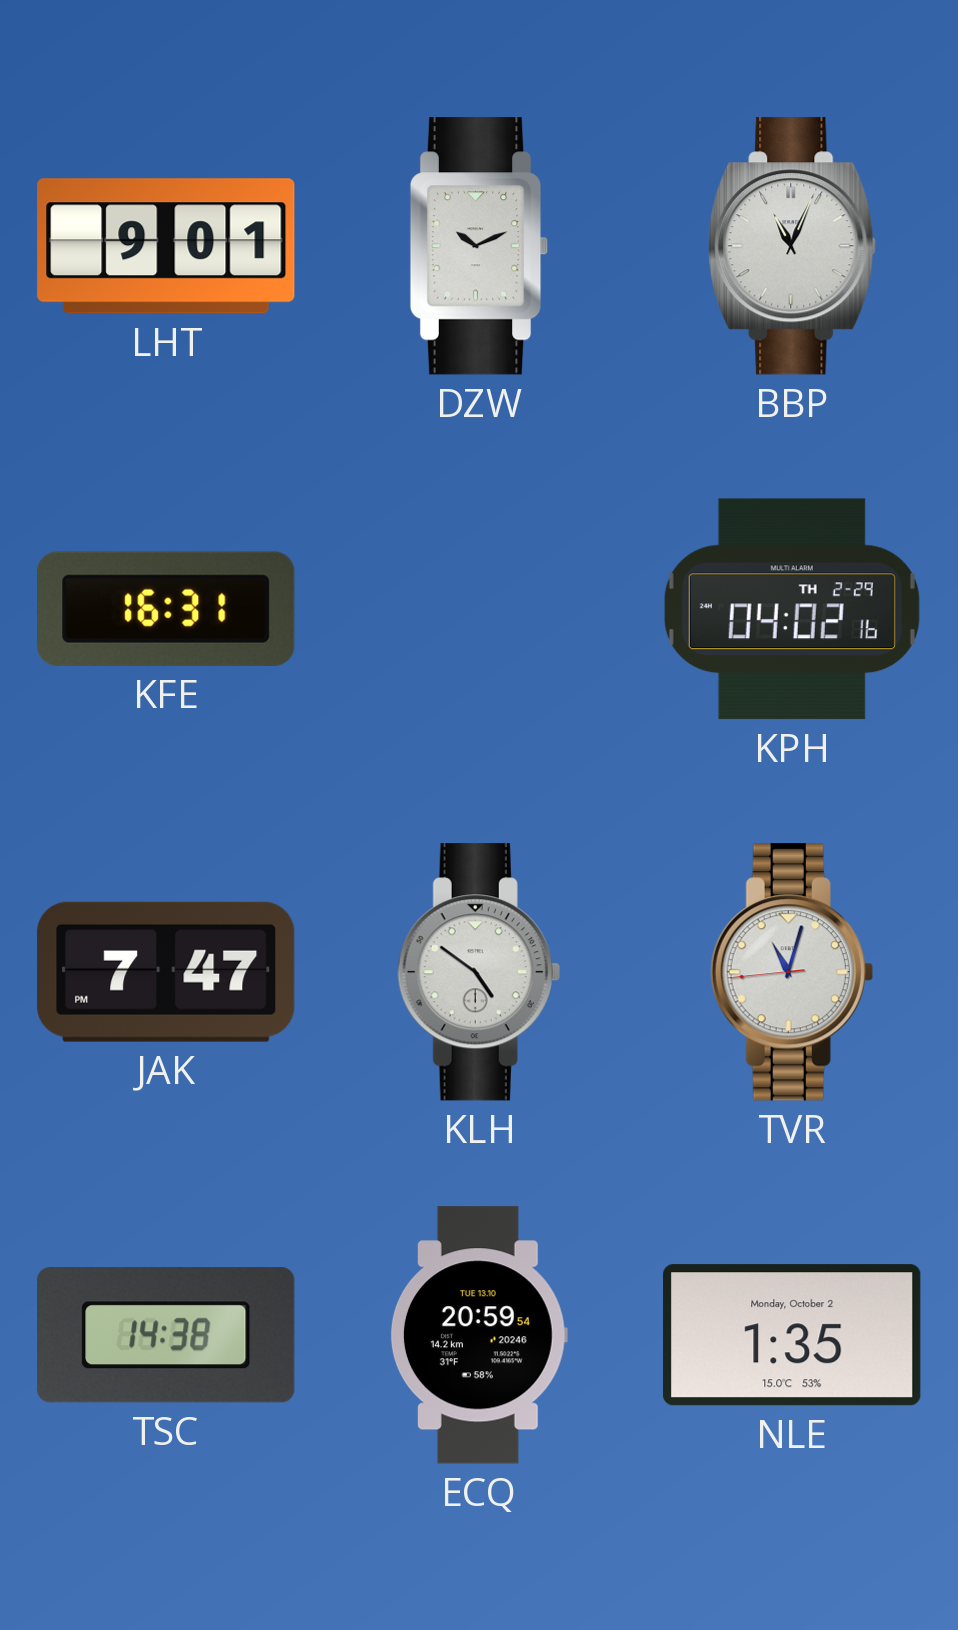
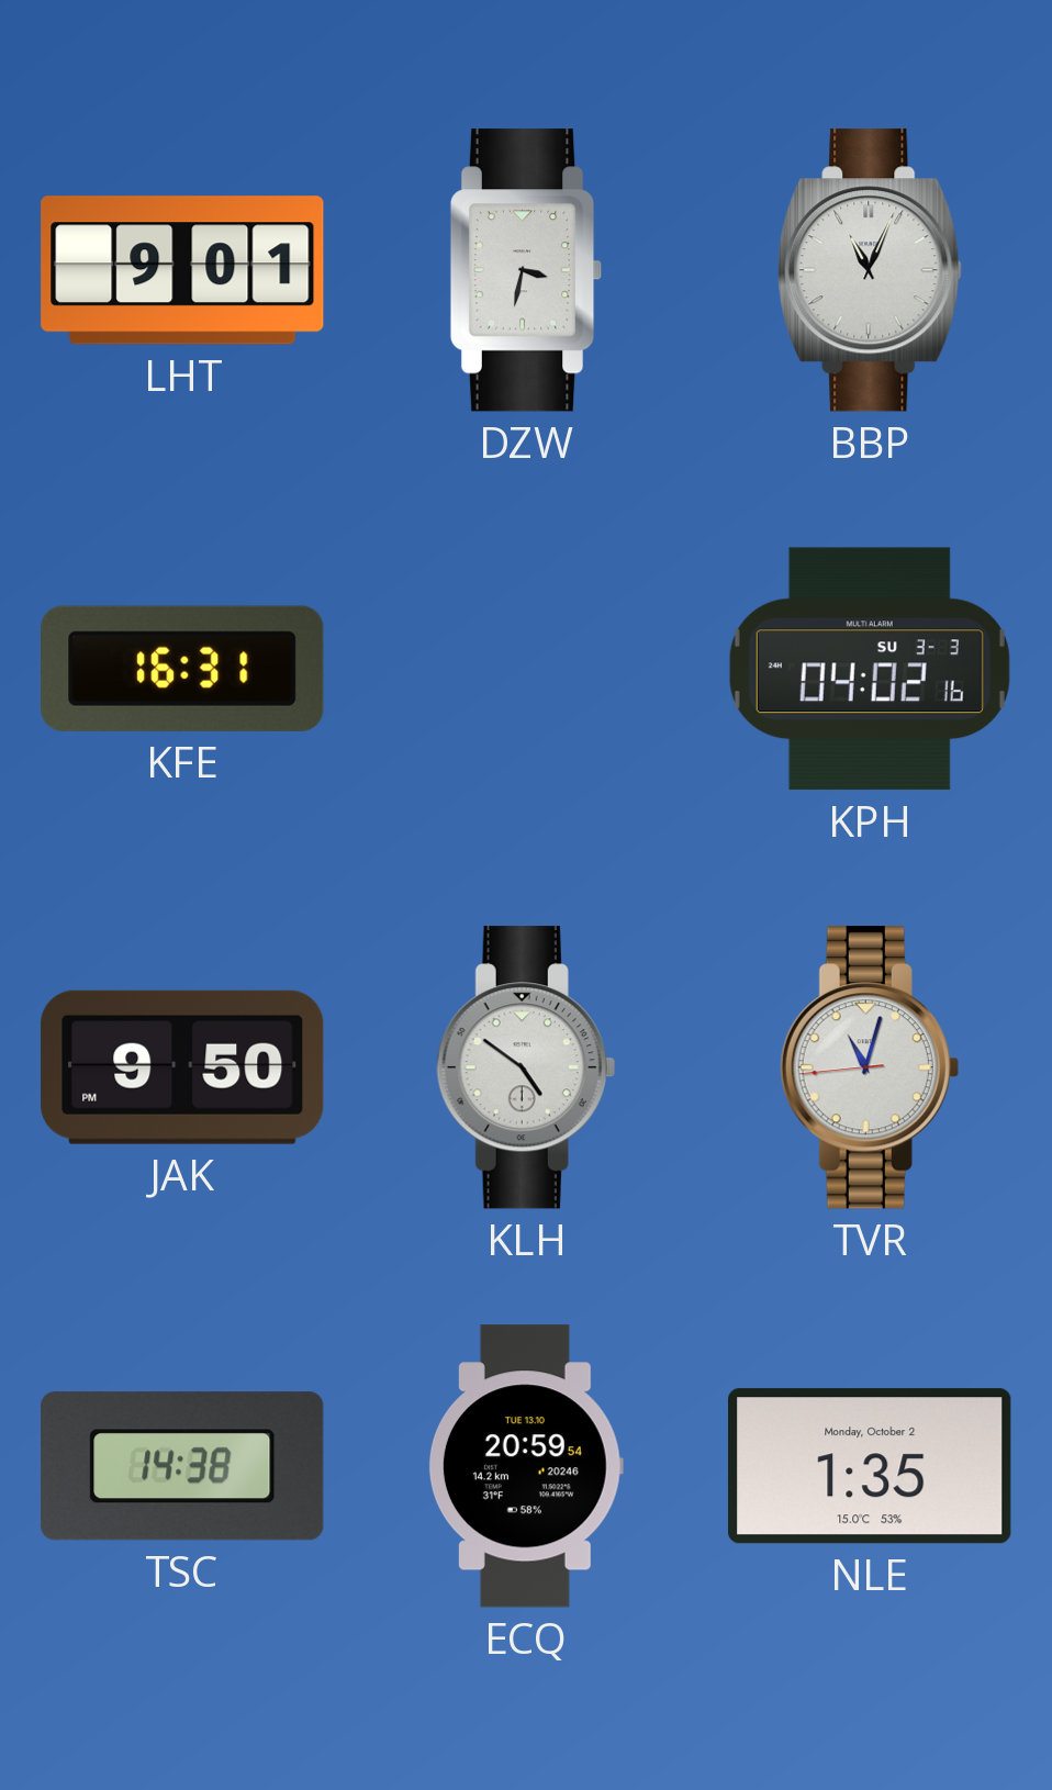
DZW: 10:11 -> 3:32
KPH date: TH 2-29 -> SU 3-3
JAK: 7:47 -> 9:50
